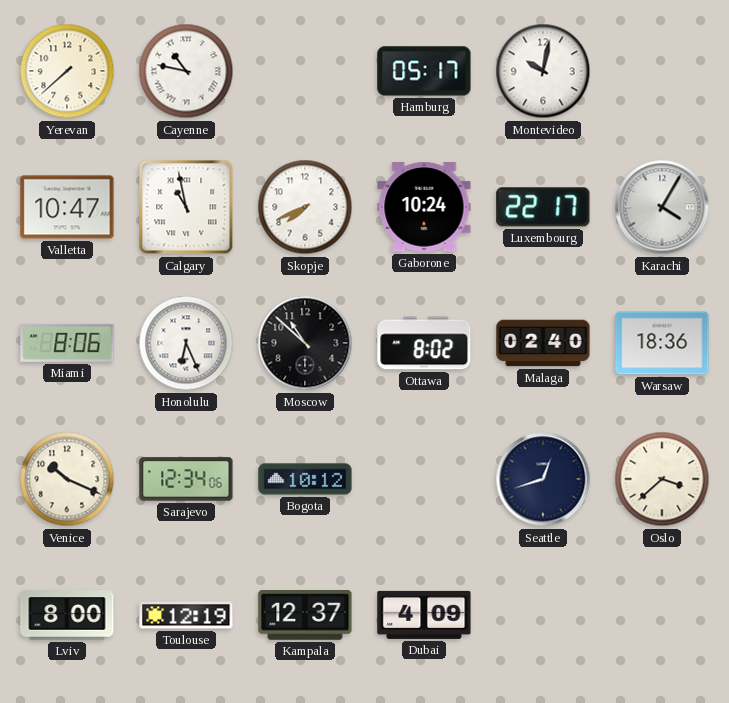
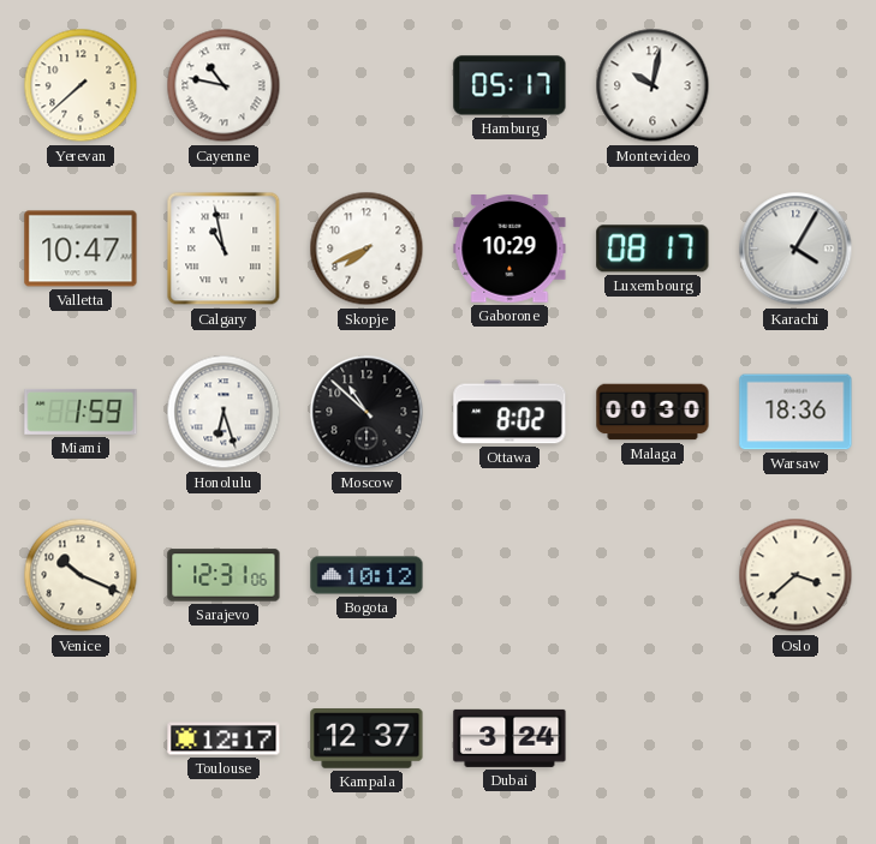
Gaborone: 10:24 -> 10:29
Luxembourg: 22:17 -> 08:17
Miami: 8:06 -> 1:59
Honolulu: 6:26 -> 6:27
Malaga: 02:40 -> 00:30
Sarajevo: 12:34 -> 12:31
Seattle: 12:42 -> none
Lviv: 8:00 -> none
Toulouse: 12:19 -> 12:17
Dubai: 4:09 -> 3:24
